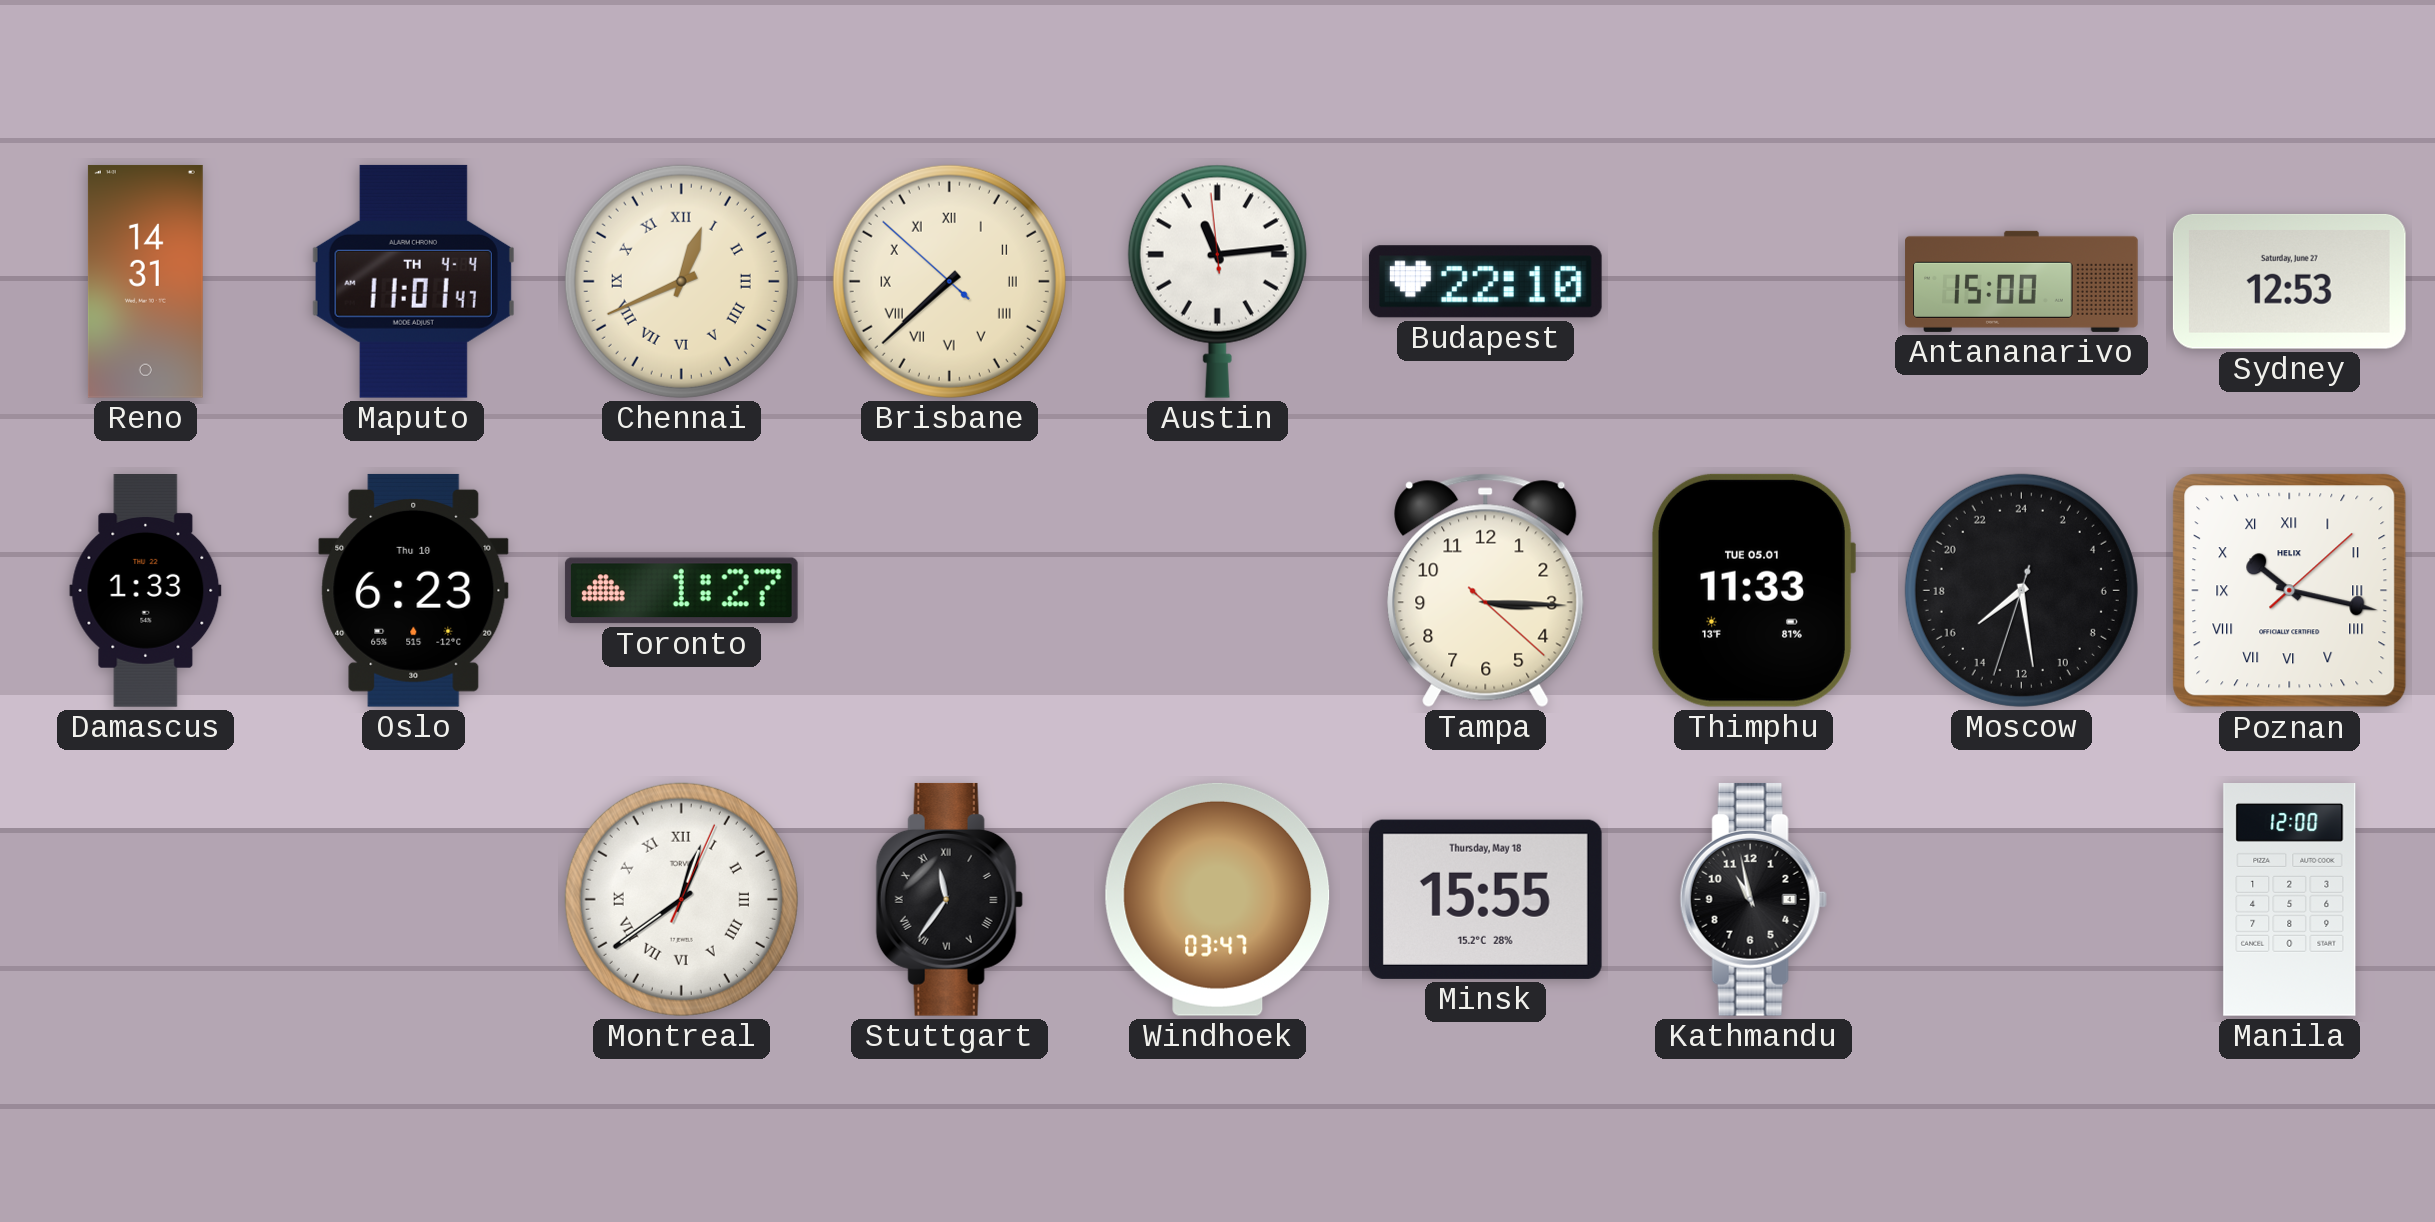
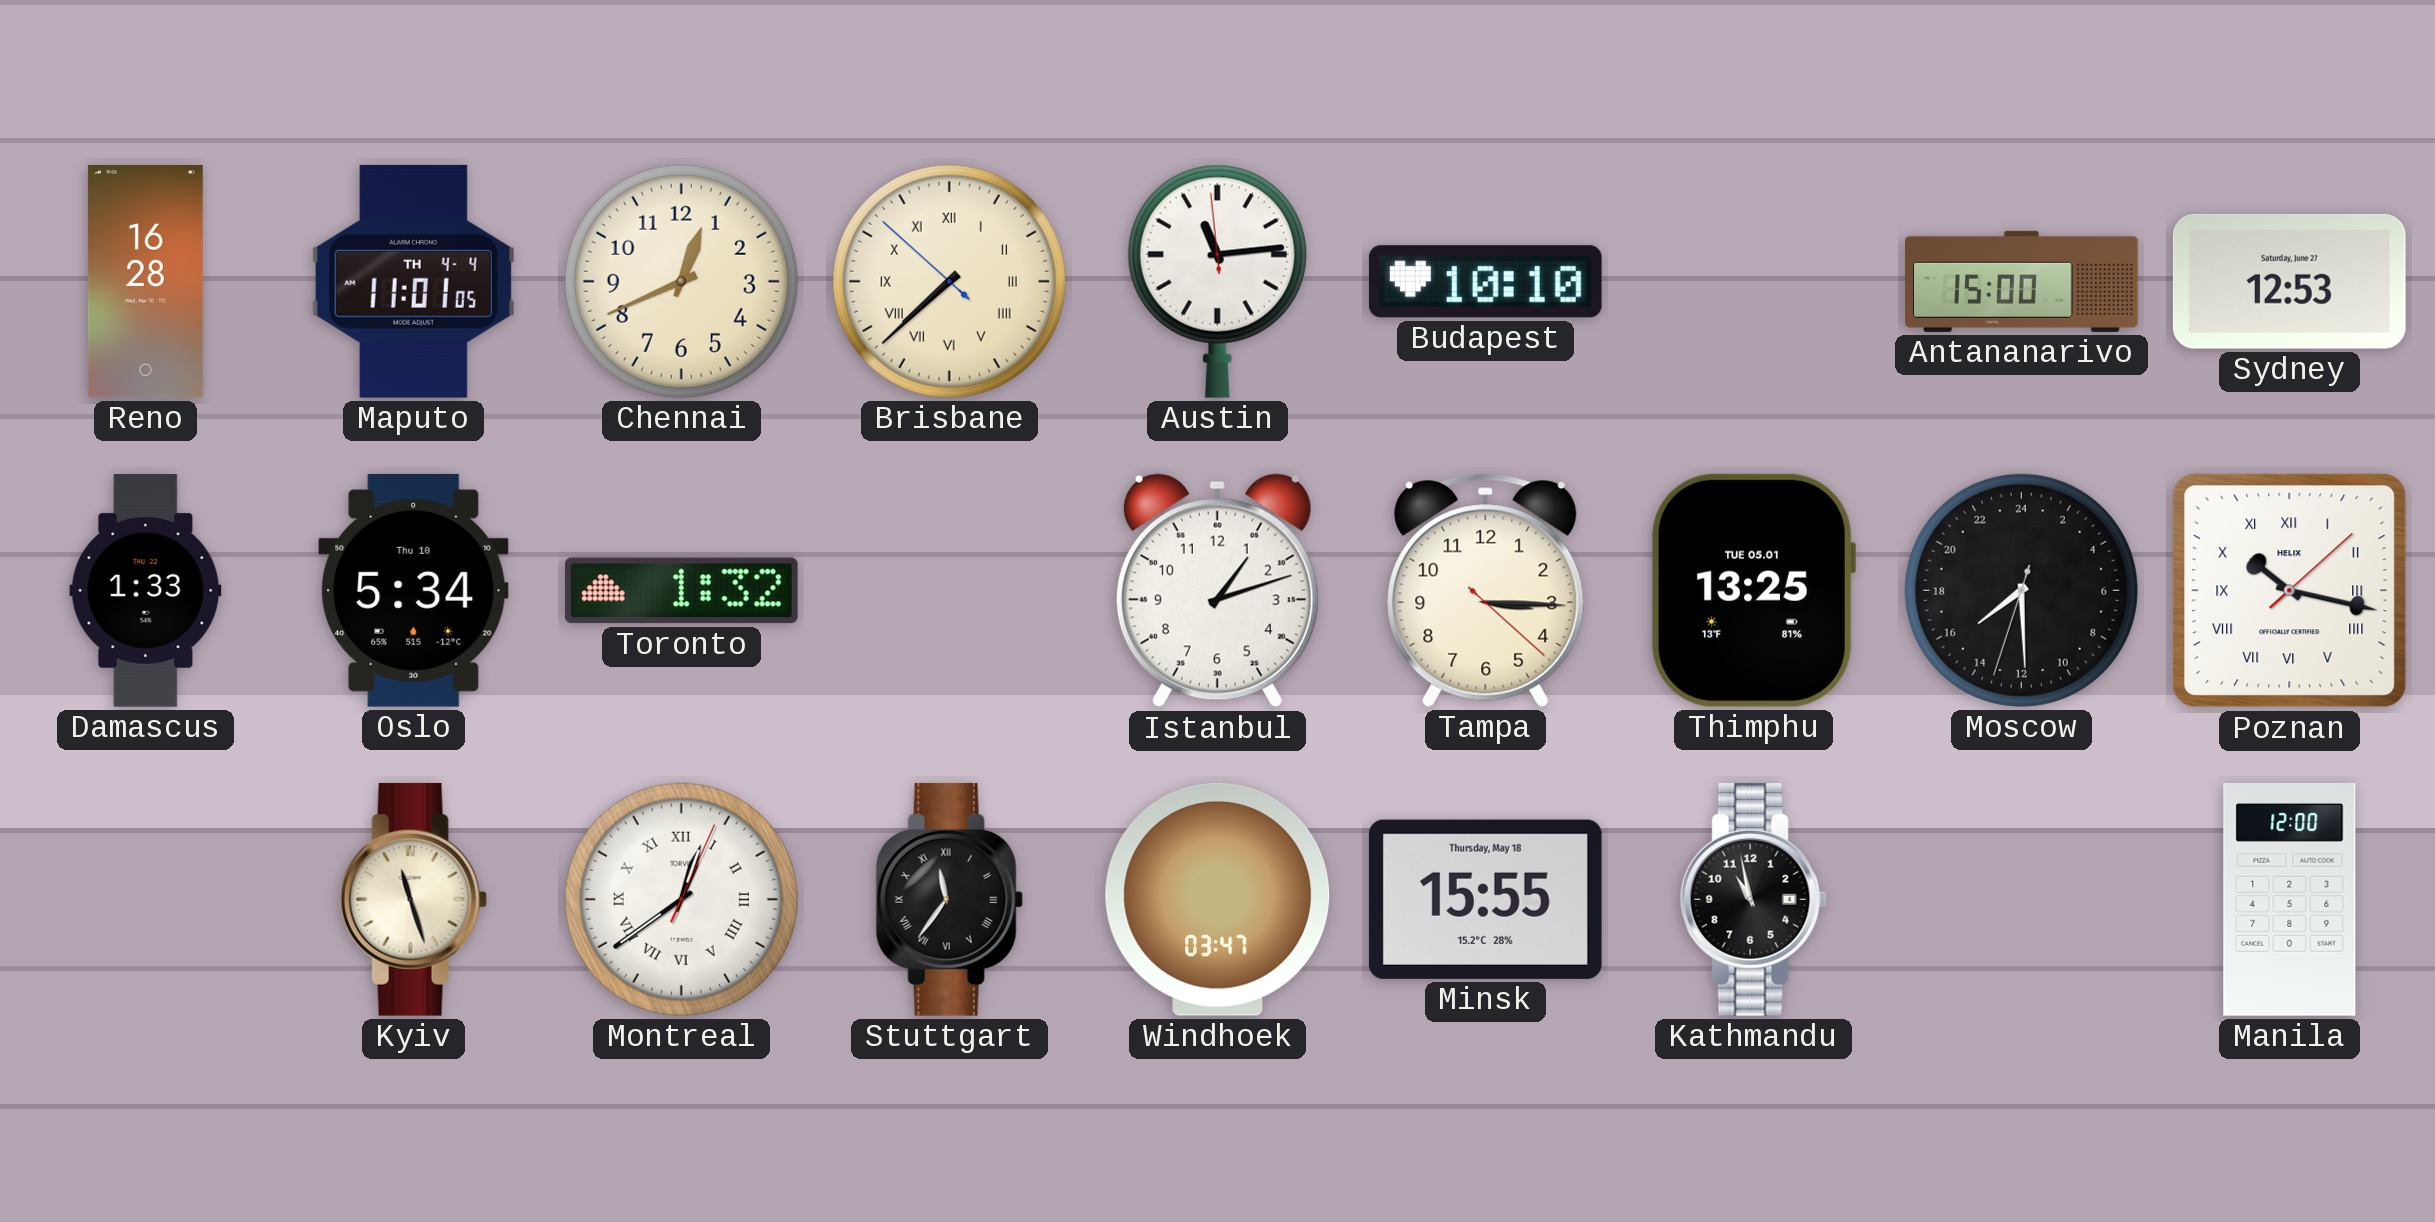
Reno: 14:31 -> 16:28
Maputo: 11:01:47 -> 11:01:05
Chennai numerals: Roman -> Arabic
Budapest: 22:10 -> 10:10
Oslo: 6:23 -> 5:34
Toronto: 1:27 -> 1:32
Istanbul: none -> 1:12
Thimphu: 11:33 -> 13:25
Moscow: 15:28 -> 15:29
Kyiv: none -> 11:27
